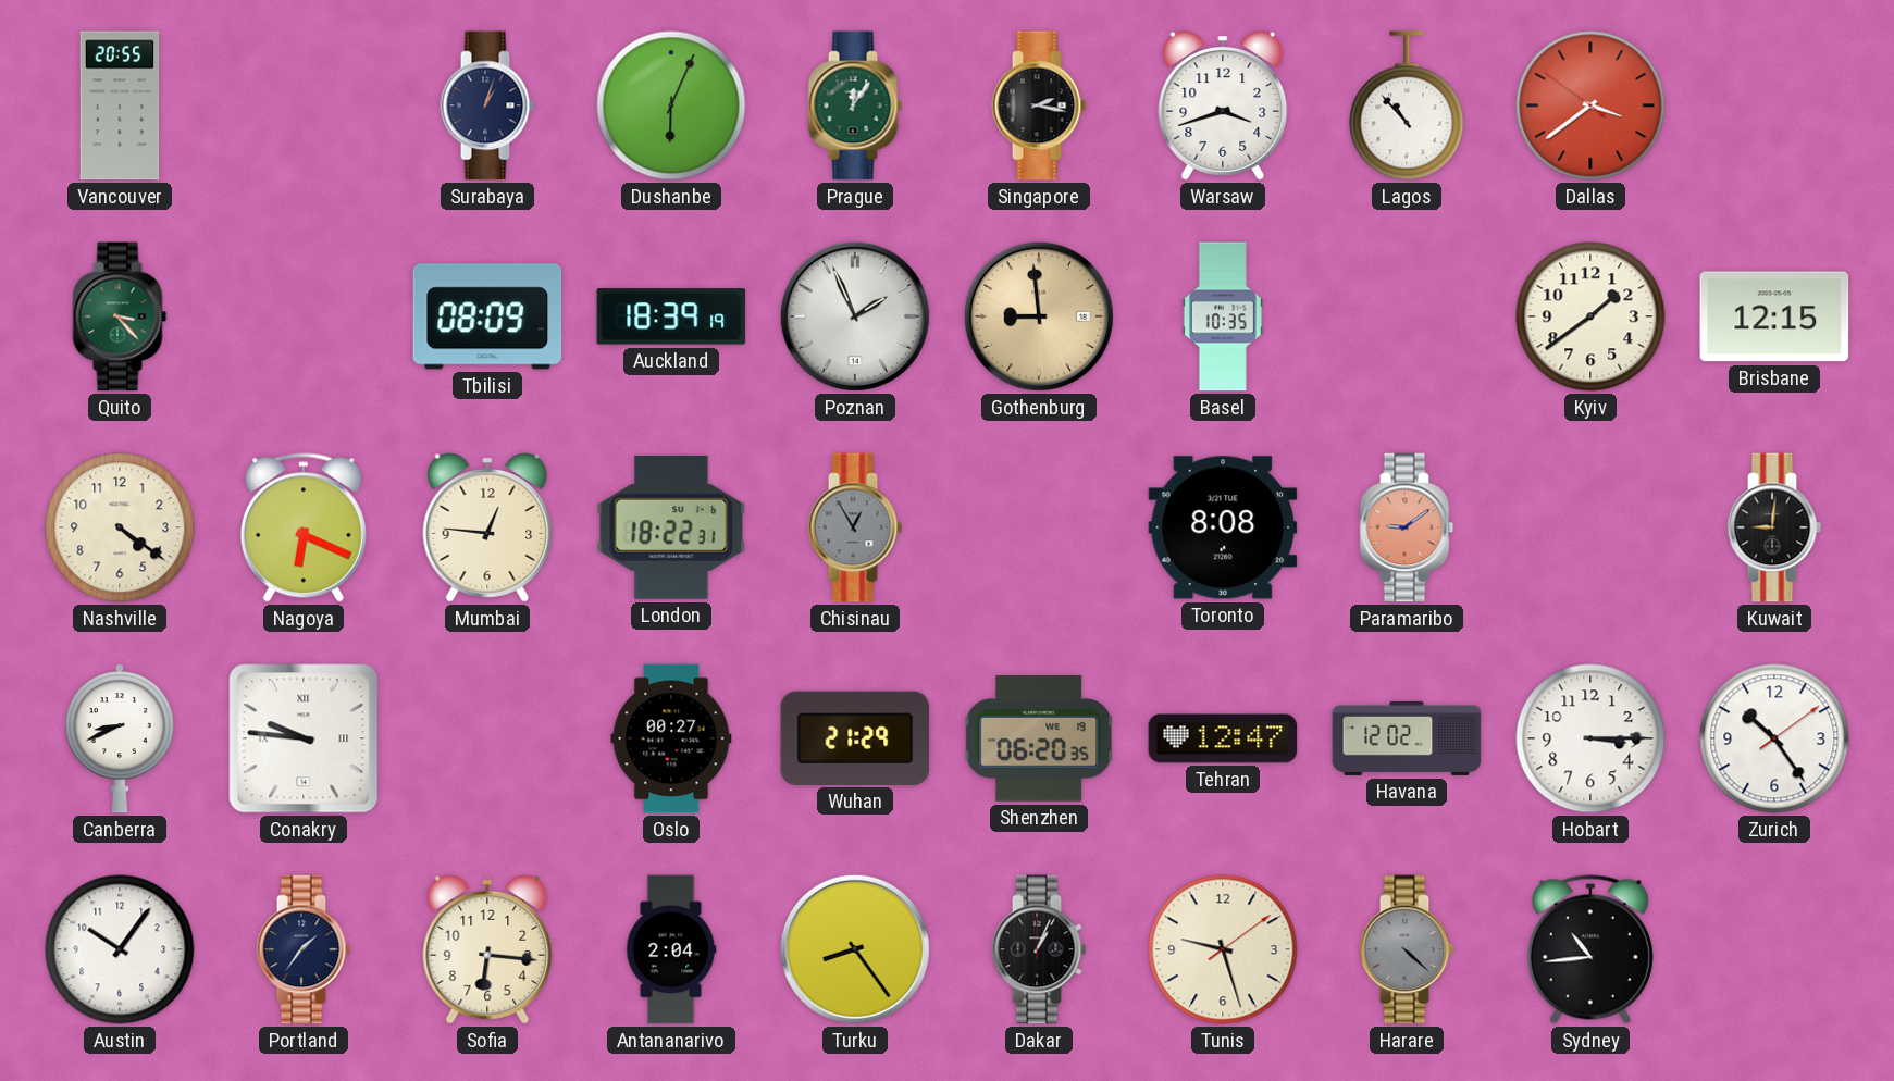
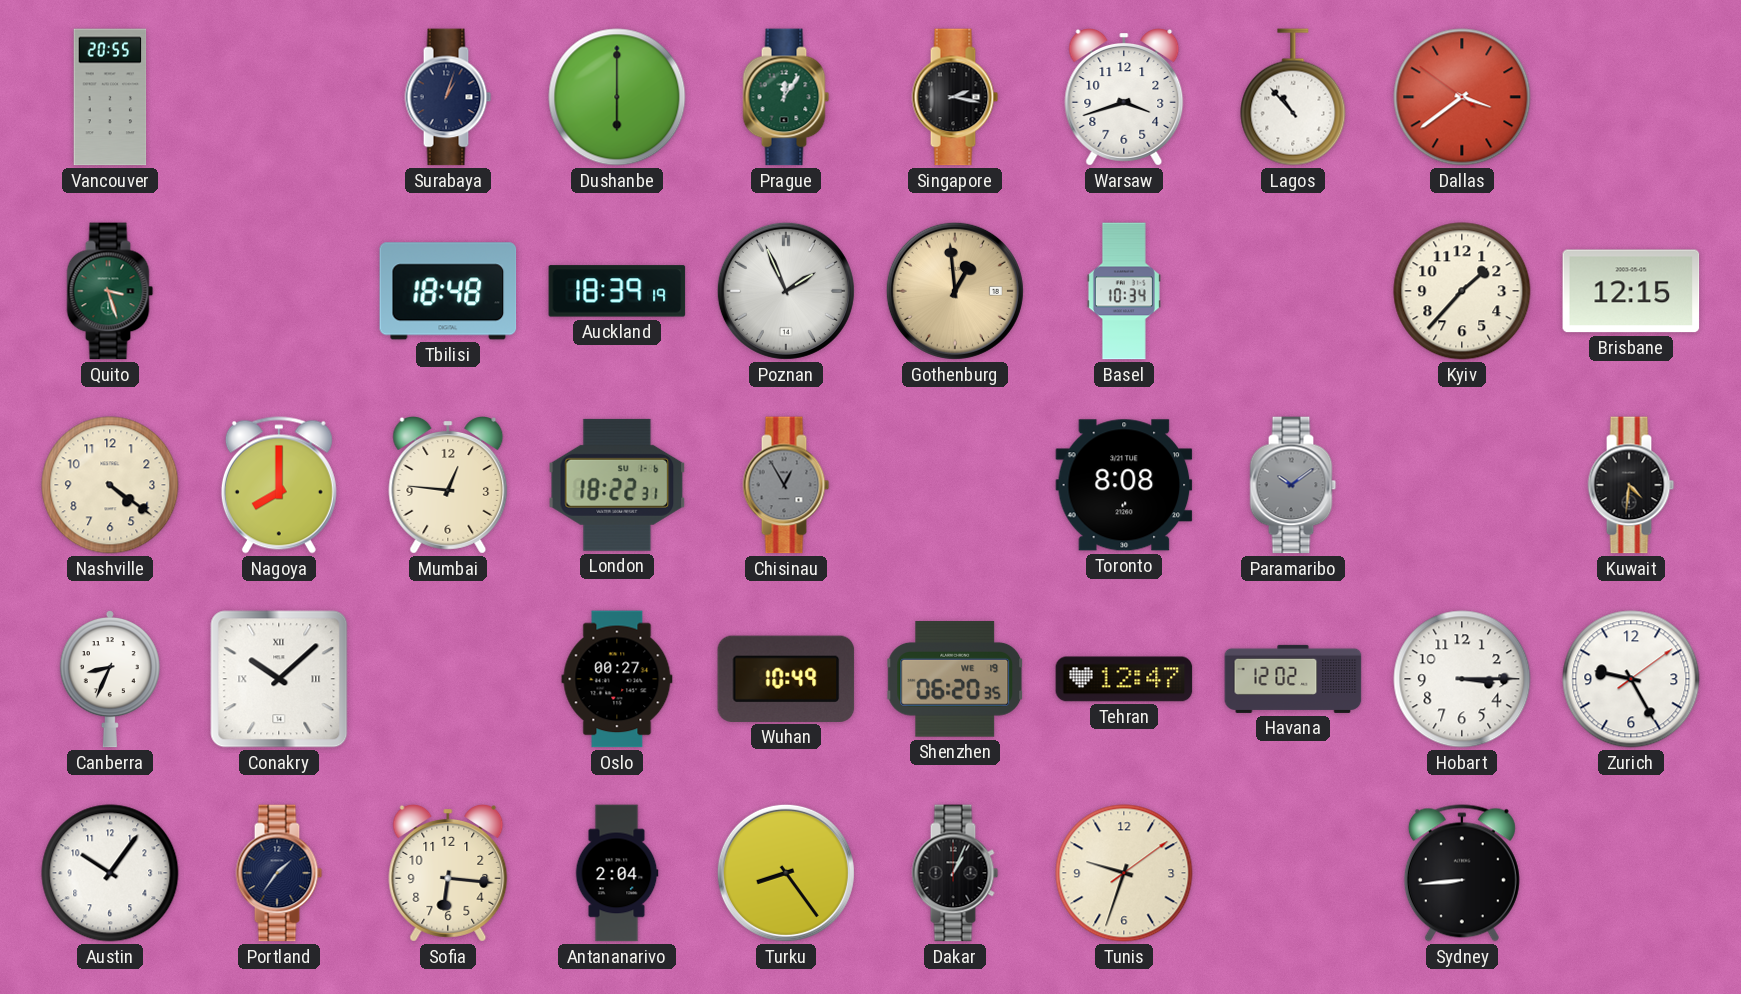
Dushanbe: 6:04 -> 6:00
Quito: 3:23 -> 3:27
Tbilisi: 08:09 -> 18:48
Gothenburg: 8:59 -> 12:59
Basel: 10:35 -> 10:34
Kyiv: 1:39 -> 1:37
Nagoya: 6:19 -> 8:00
Paramaribo: 9:09 -> 10:09
Paramaribo dial: salmon -> grey
Kuwait: 9:01 -> 4:31
Canberra: 8:41 -> 8:34
Conakry: 9:46 -> 10:08
Wuhan: 21:29 -> 10:49
Zurich: 10:24 -> 9:25
Tunis: 9:27 -> 9:33
Harare: 4:22 -> none
Sydney: 10:44 -> 8:44
